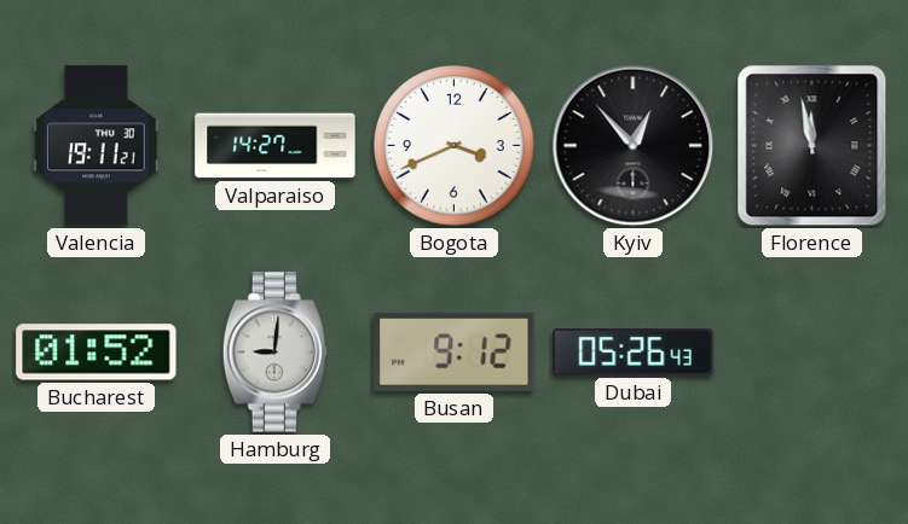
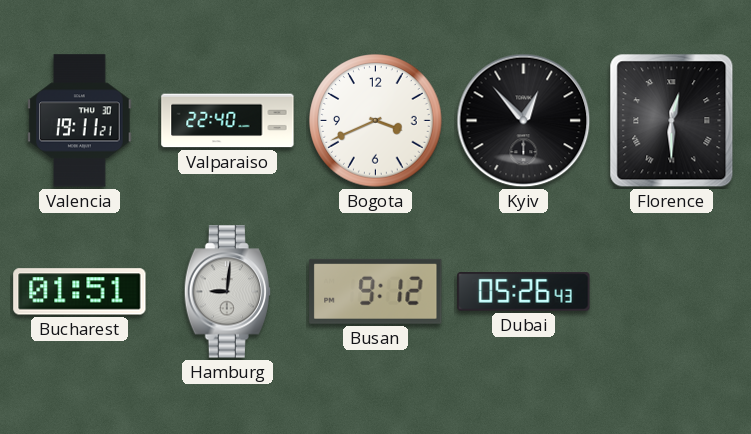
Valparaiso: 14:27 -> 22:40
Florence: 11:58 -> 12:30
Bucharest: 01:52 -> 01:51
